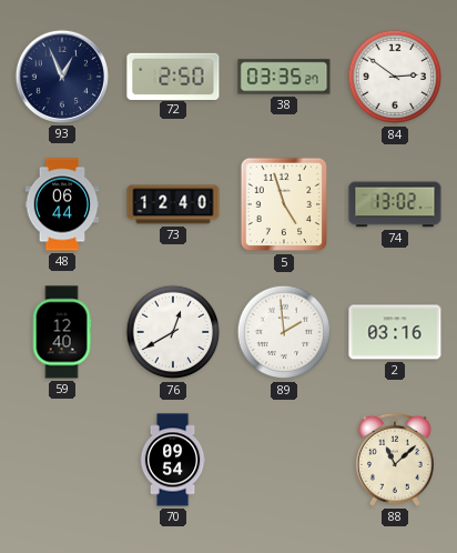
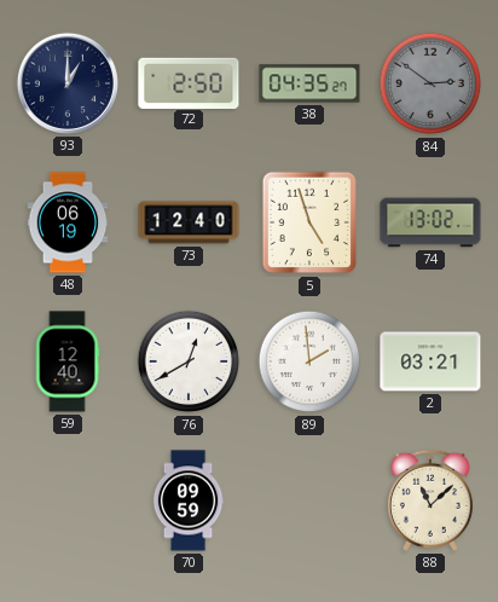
93: 12:56 -> 1:00
38: 03:35 -> 04:35
84 dial: white -> grey
48: 06:44 -> 06:19
2: 03:16 -> 03:21
70: 09:54 -> 09:59
